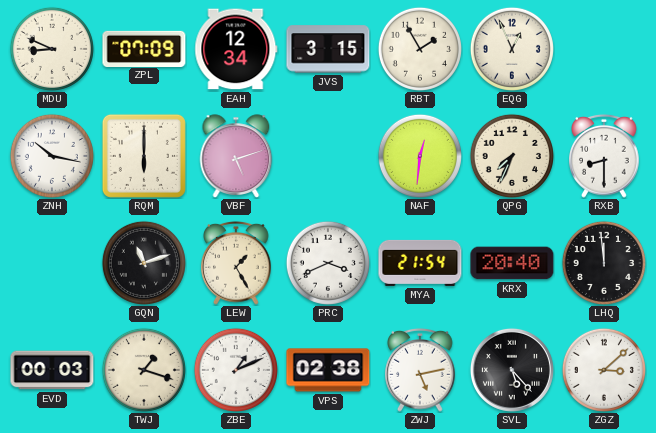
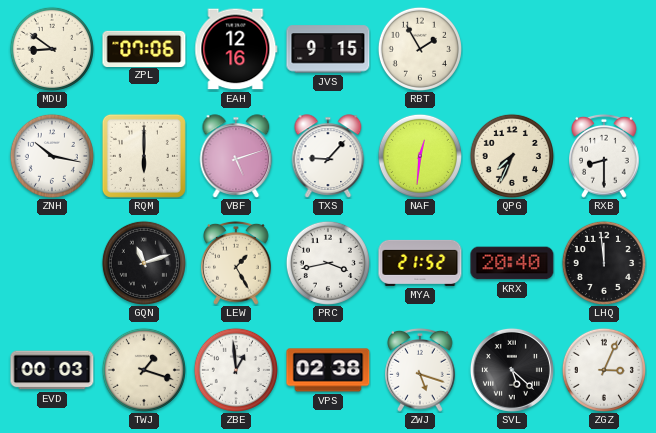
MDU: 8:49 -> 8:51
ZPL: 07:09 -> 07:06
EAH: 12:34 -> 12:16
JVS: 3:15 -> 9:15
EQG: 12:56 -> none
TXS: none -> 9:07
PRC: 3:41 -> 3:43
MYA: 21:54 -> 21:52
ZBE: 1:11 -> 12:59
ZWJ: 5:13 -> 5:18
SVL: 5:23 -> 5:22
ZGZ: 3:08 -> 3:04
